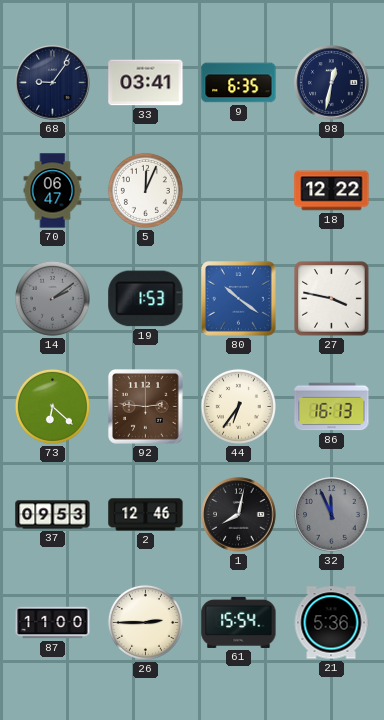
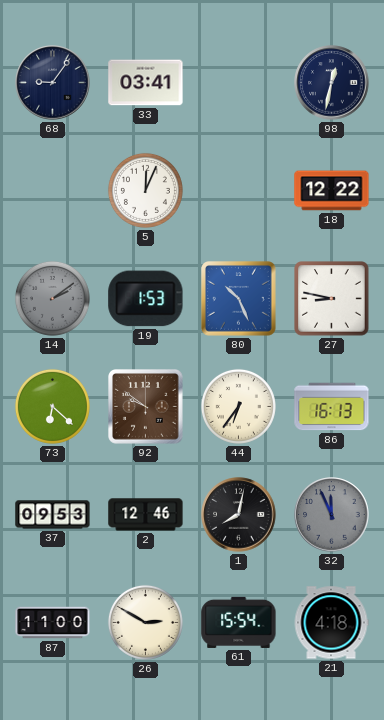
9: 6:35 -> none
70: 06:47 -> none
80: 10:21 -> 10:26
27: 3:47 -> 8:47
92: 2:46 -> 9:51
26: 2:45 -> 2:50
21: 5:36 -> 4:18
